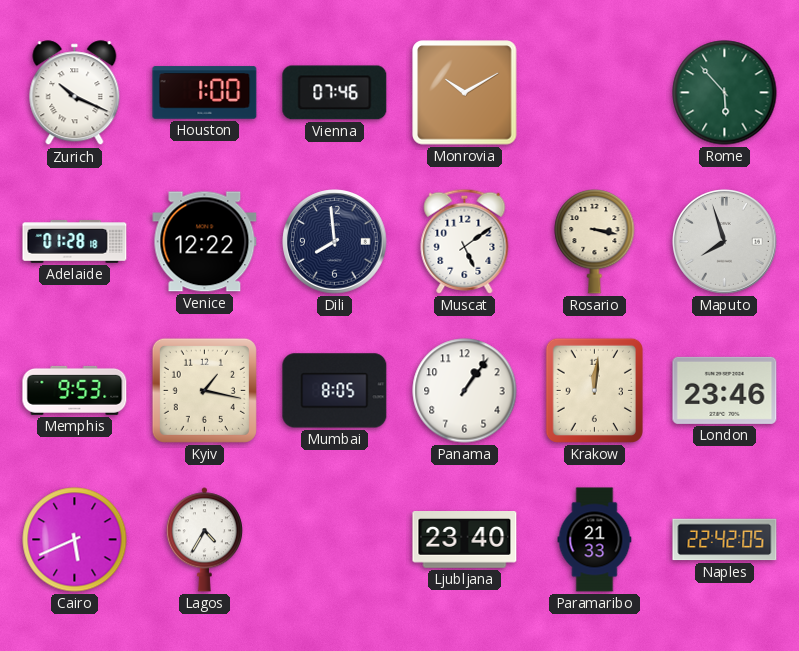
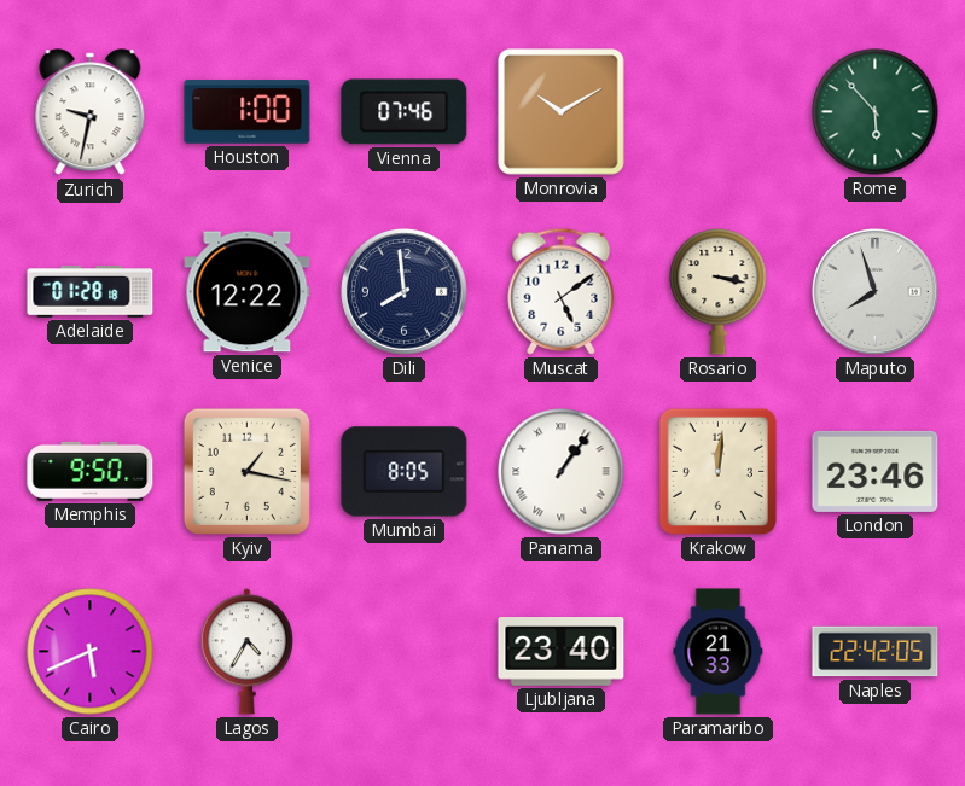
Zurich: 10:19 -> 9:32
Memphis: 9:53 -> 9:50
Panama numerals: Arabic -> Roman
